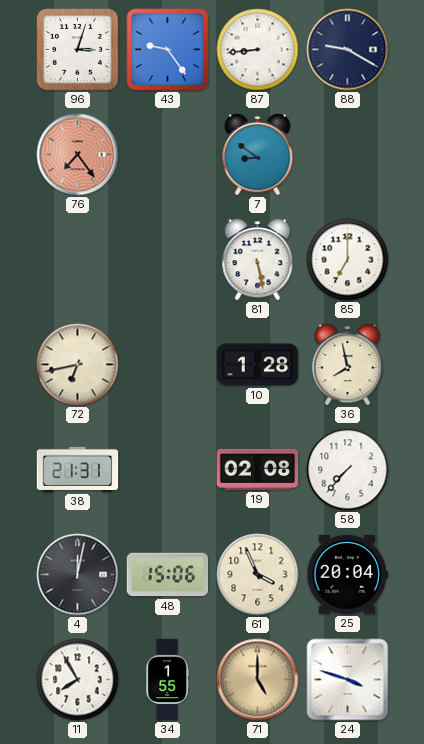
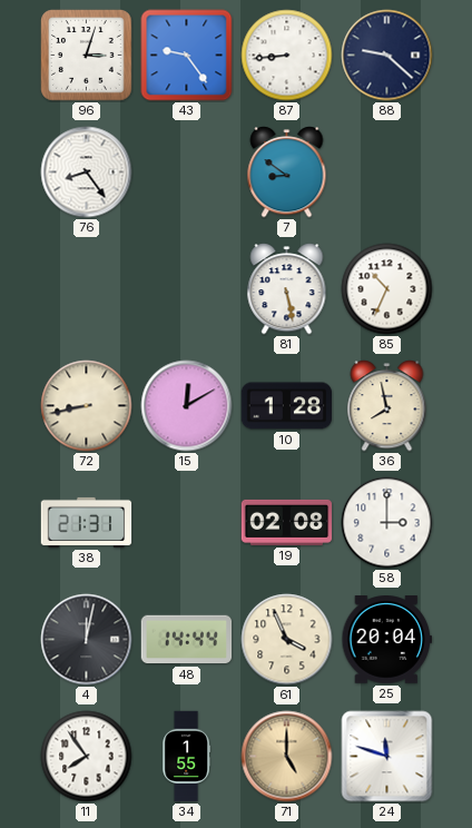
88: 9:20 -> 9:22
76: 7:24 -> 8:24
76 dial: salmon -> white
85: 7:00 -> 10:34
72: 6:43 -> 8:43
15: none -> 12:10
58: 7:37 -> 3:00
48: 15:06 -> 14:44
11: 7:55 -> 7:54
24: 3:48 -> 11:48
